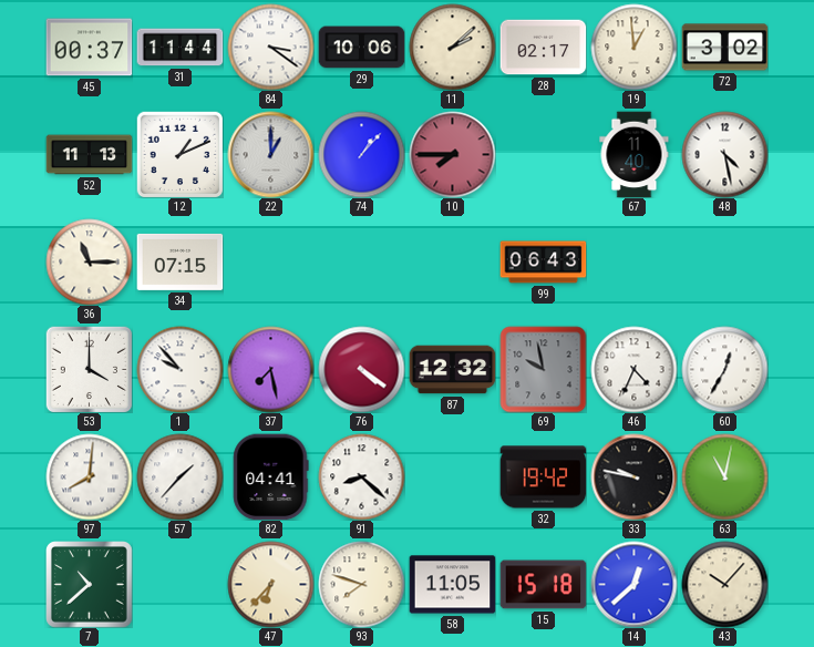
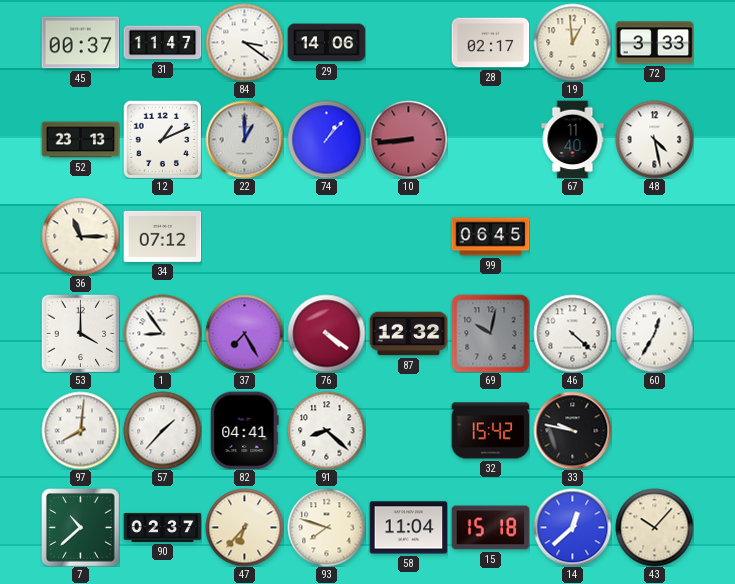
31: 11:44 -> 11:47
29: 10:06 -> 14:06
11: 2:08 -> none
72: 3:02 -> 3:33
52: 11:13 -> 23:13
10: 7:45 -> 8:44
34: 07:15 -> 07:12
99: 06:43 -> 06:45
1: 9:53 -> 8:54
37: 7:28 -> 7:25
69: 9:58 -> 10:02
46: 4:34 -> 4:22
32: 19:42 -> 15:42
63: 11:02 -> none
90: none -> 02:37
58: 11:05 -> 11:04
